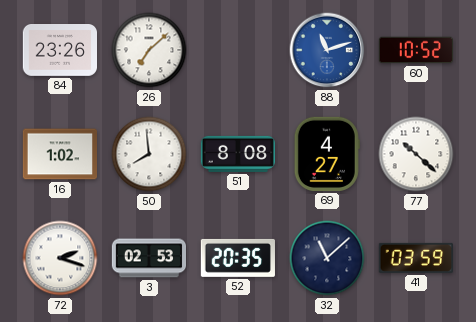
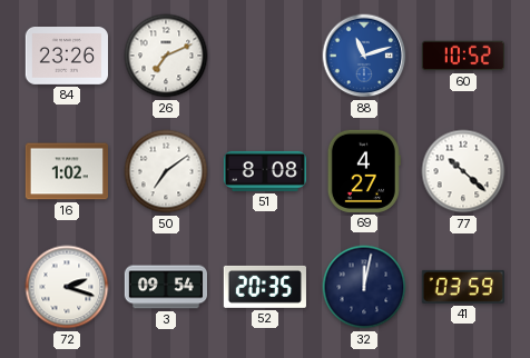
26: 7:08 -> 7:11
50: 7:59 -> 7:09
3: 02:53 -> 09:54
32: 11:08 -> 12:02
